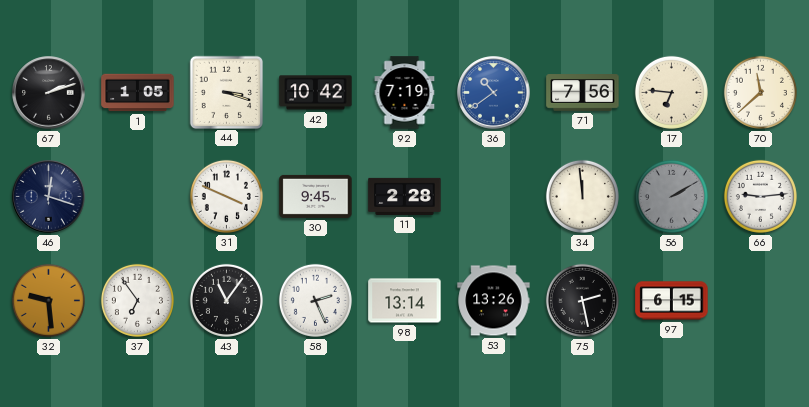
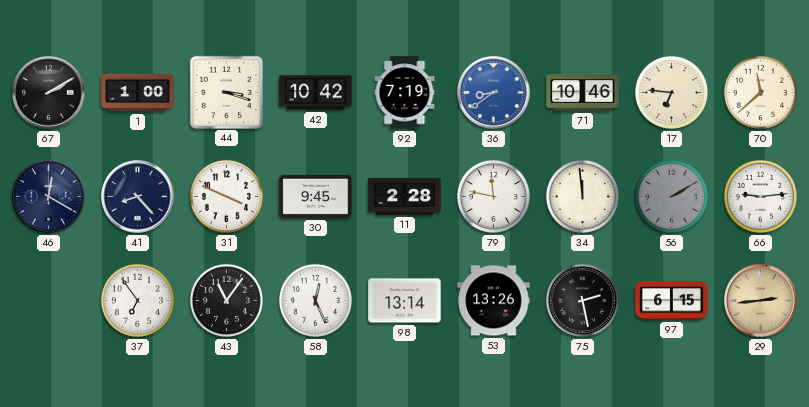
67: 2:12 -> 2:10
1: 1:05 -> 1:00
36: 10:39 -> 8:39
71: 7:56 -> 10:46
46: 12:18 -> 12:20
41: none -> 8:23
79: none -> 11:47
32: 9:29 -> none
58: 2:26 -> 12:26
29: none -> 2:44
